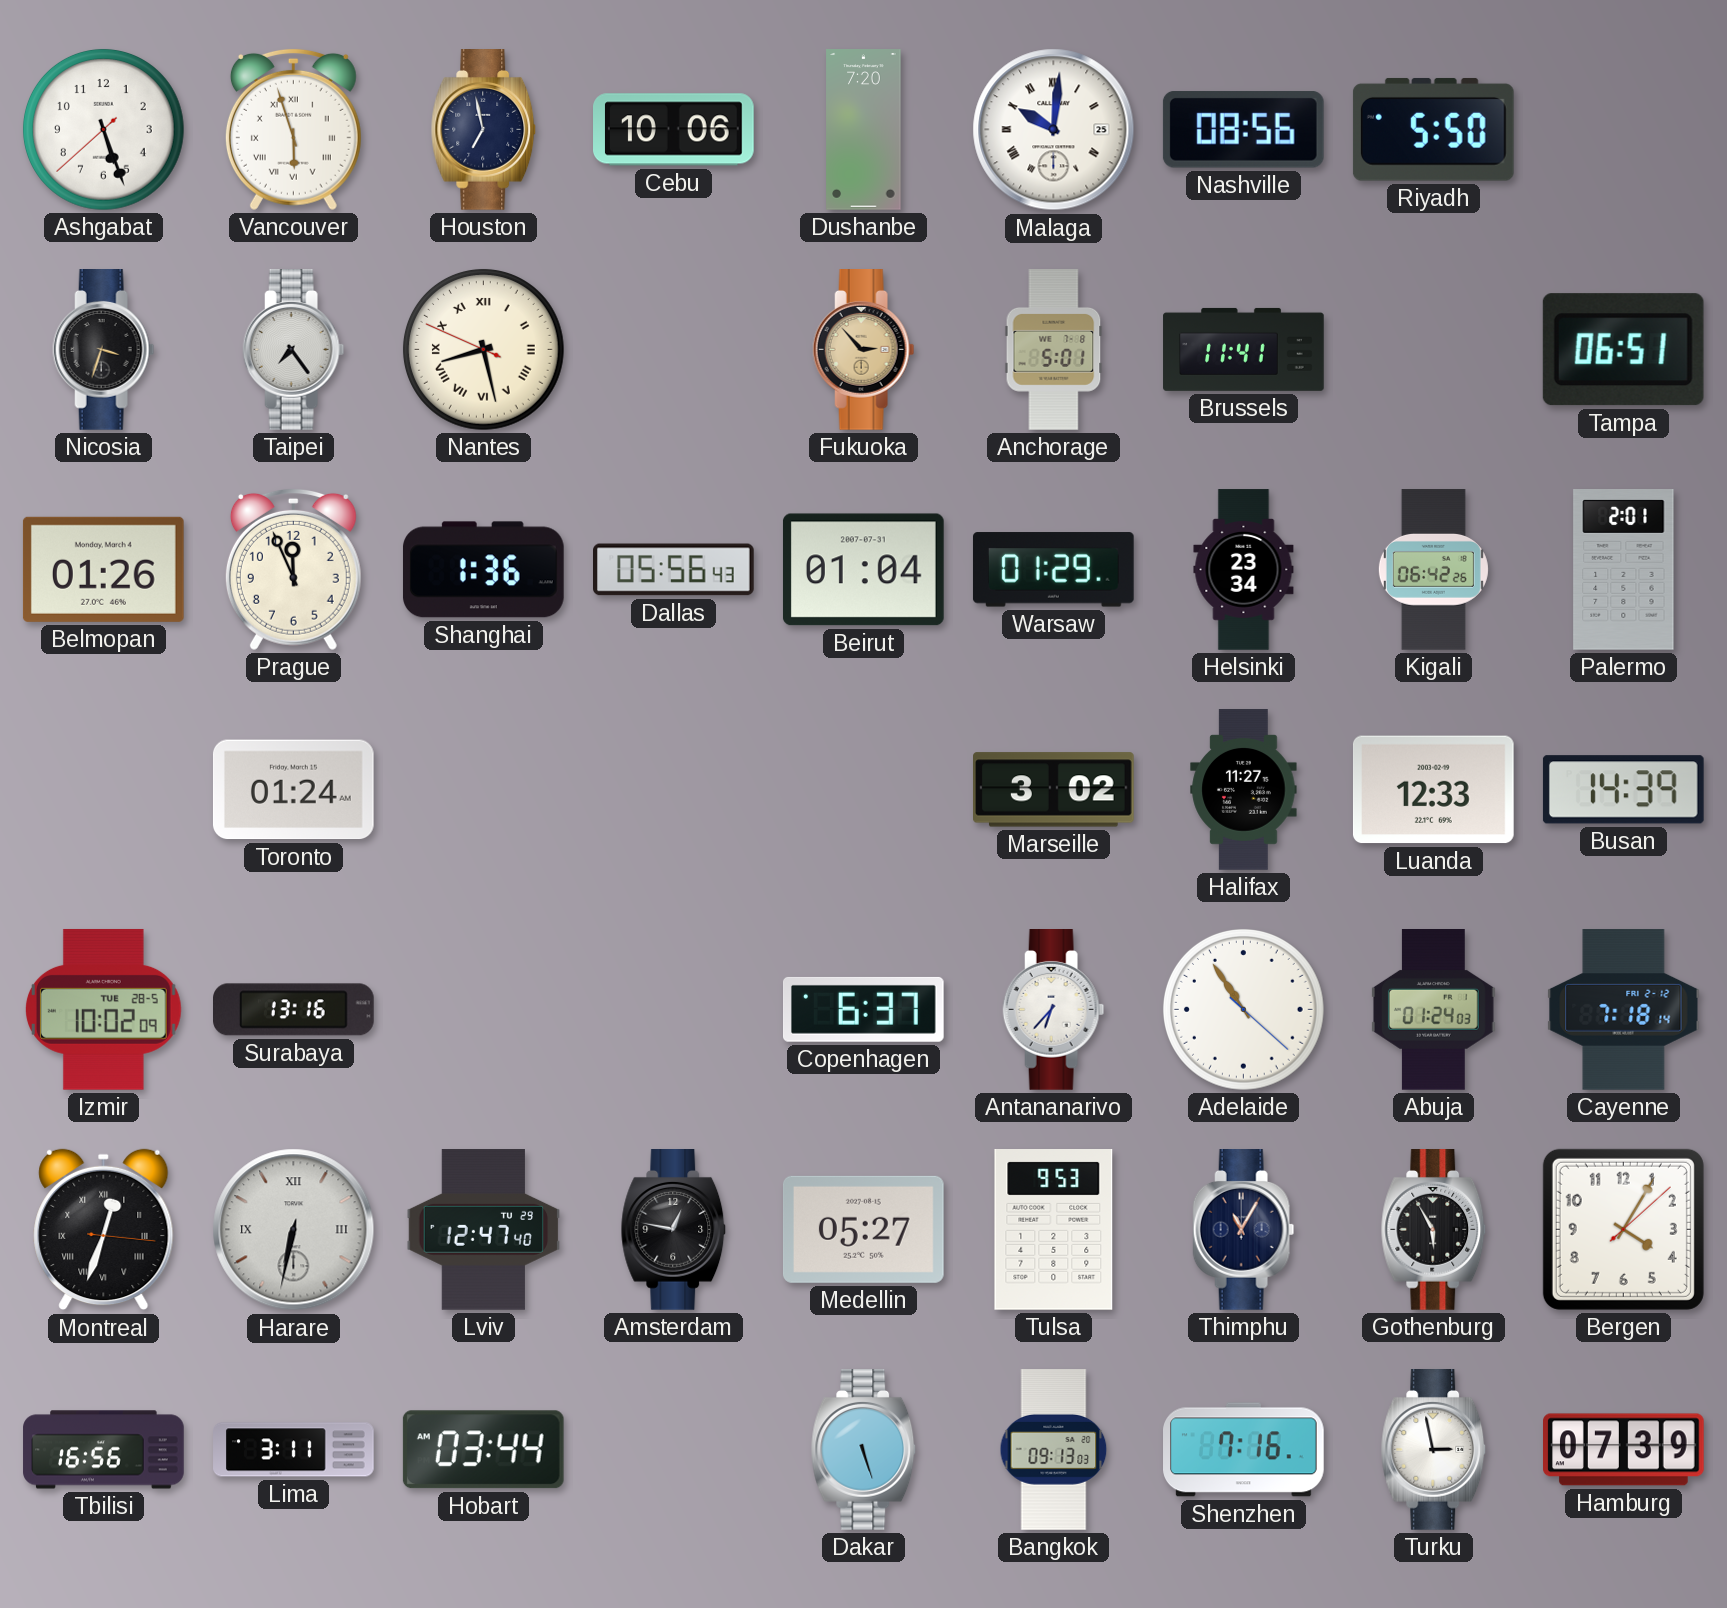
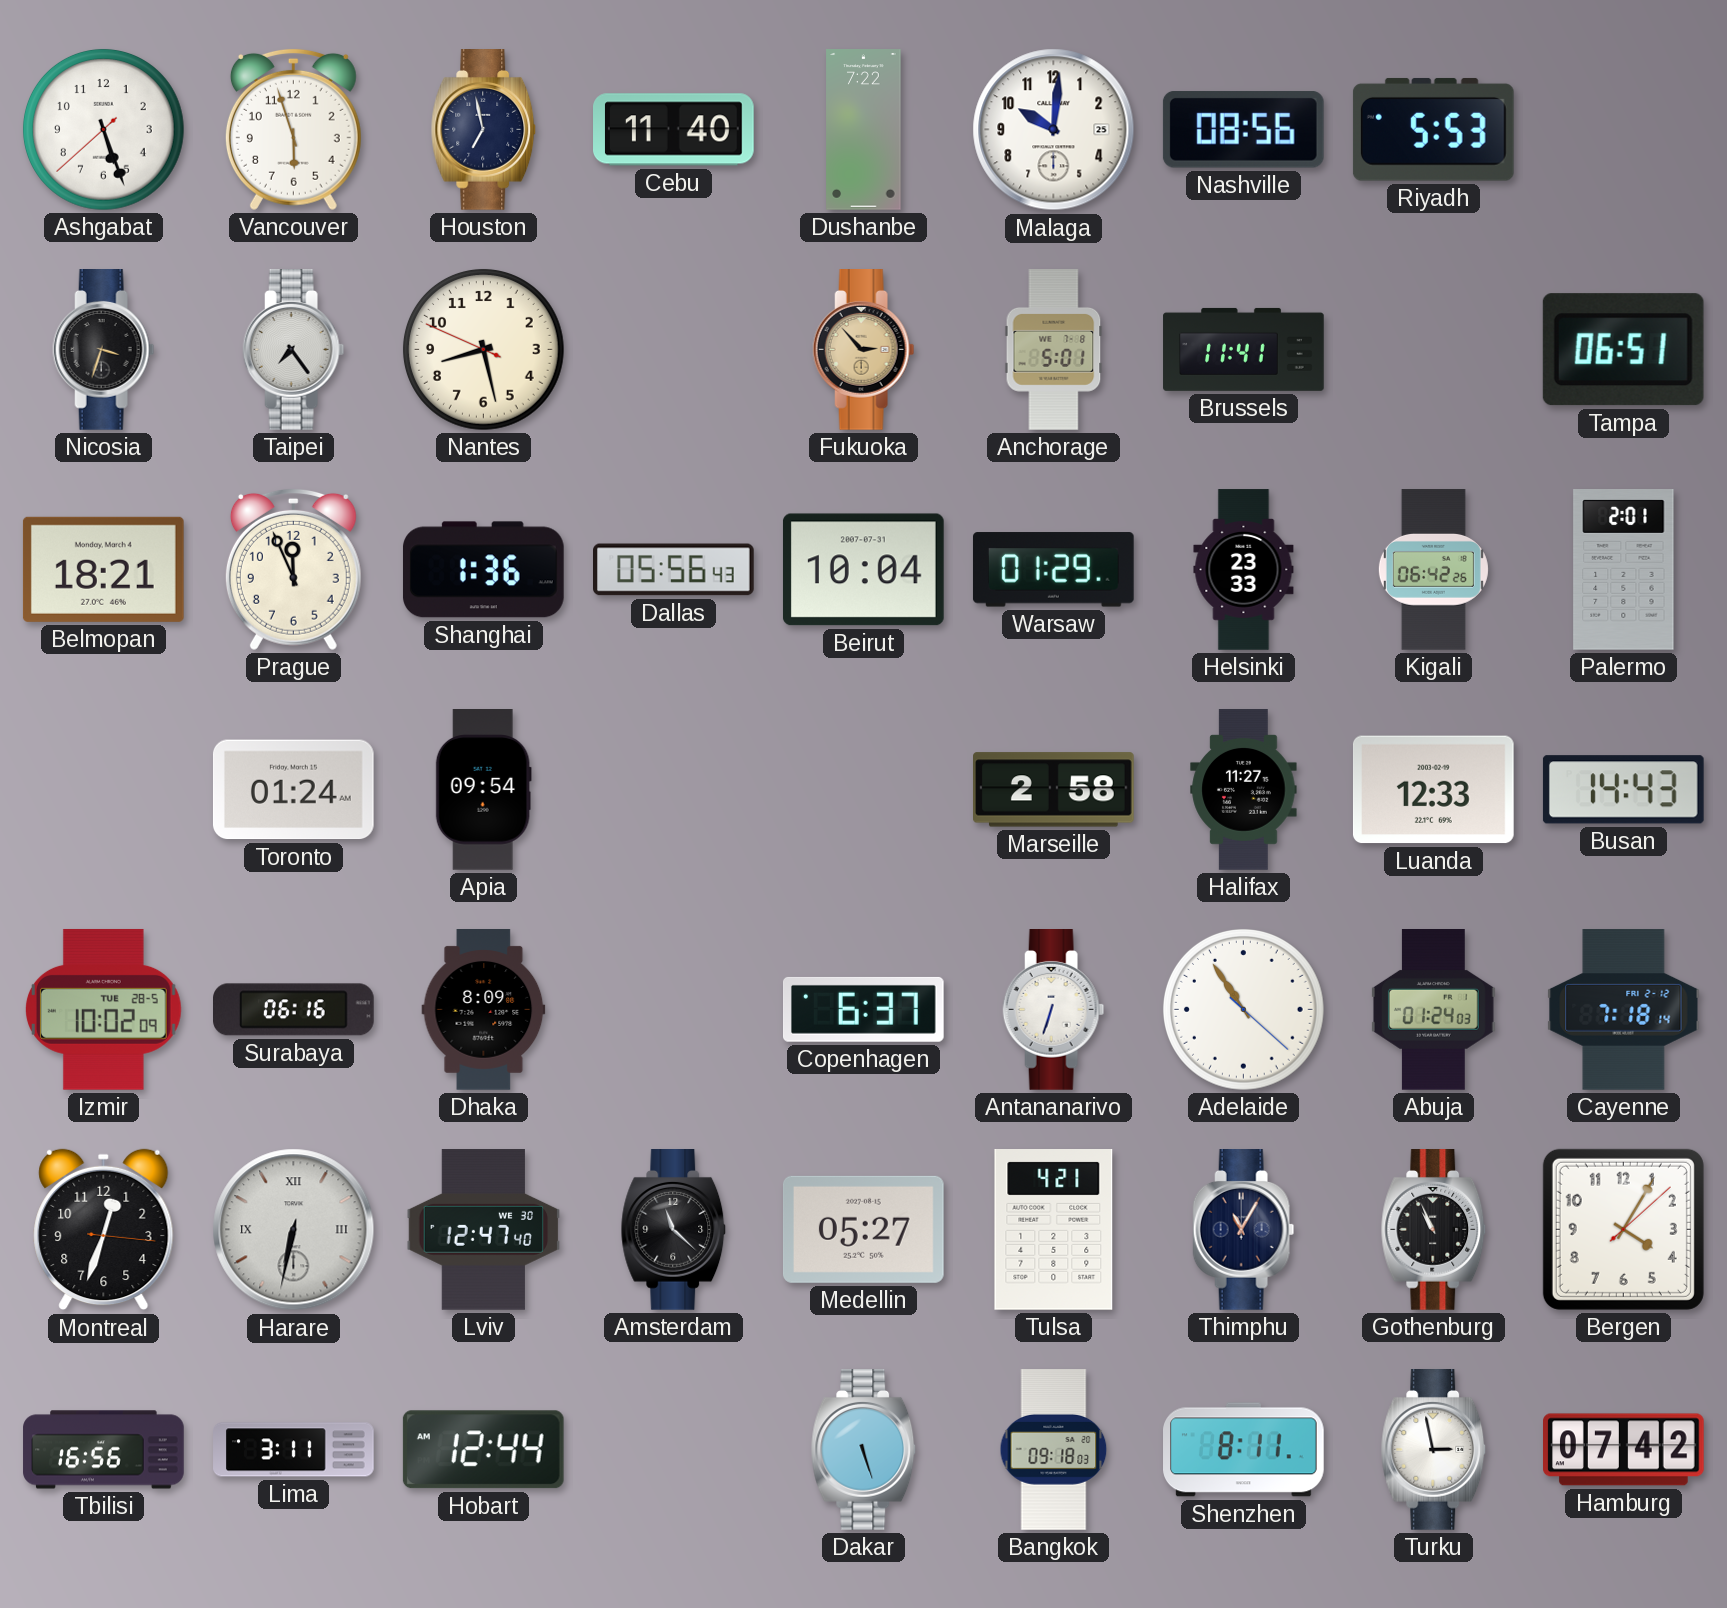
Vancouver numerals: Roman -> Arabic
Cebu: 10:06 -> 11:40
Dushanbe: 7:20 -> 7:22
Malaga numerals: Roman -> Arabic
Riyadh: 5:50 -> 5:53
Nantes numerals: Roman -> Arabic
Belmopan: 01:26 -> 18:21
Beirut: 01:04 -> 10:04
Helsinki: 23:34 -> 23:33
Apia: none -> 09:54
Marseille: 3:02 -> 2:58
Busan: 14:39 -> 14:43
Surabaya: 13:16 -> 06:16
Dhaka: none -> 8:09
Antananarivo: 6:37 -> 6:33
Montreal numerals: Roman -> Arabic
Lviv date: TU 29 -> WE 30
Amsterdam: 12:47 -> 11:22
Tulsa: 9:53 -> 4:21
Gothenburg: 5:55 -> 10:56
Hobart: 03:44 -> 12:44
Bangkok: 09:13 -> 09:18
Shenzhen: 7:16 -> 8:11
Hamburg: 07:39 -> 07:42
